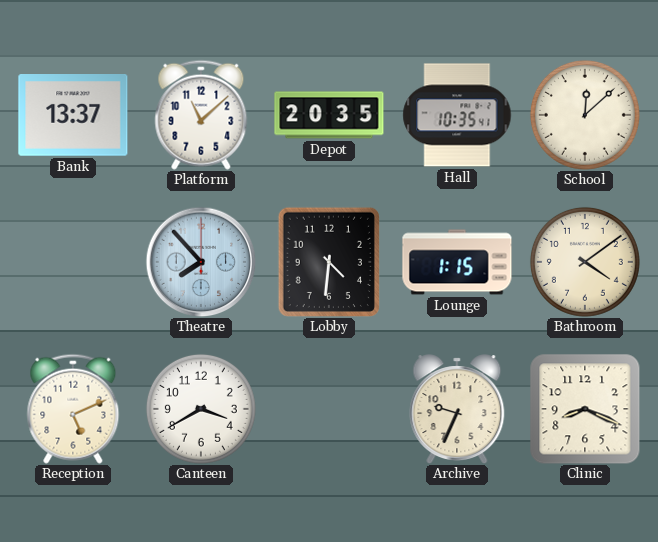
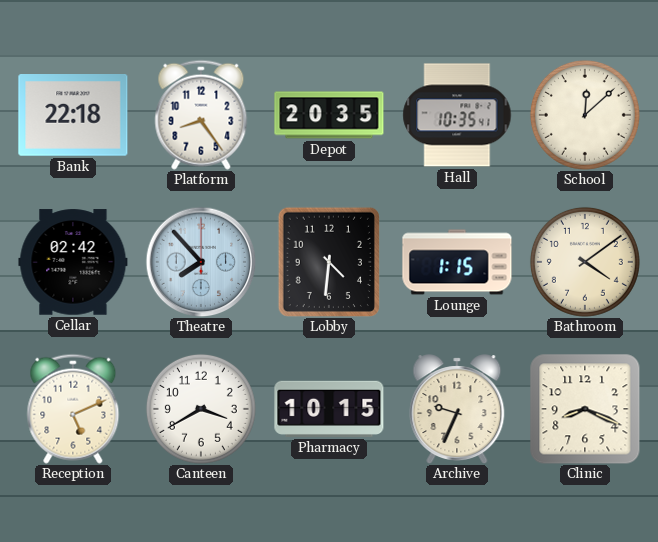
Bank: 13:37 -> 22:18
Platform: 11:08 -> 8:24
Cellar: none -> 02:42
Pharmacy: none -> 10:15
